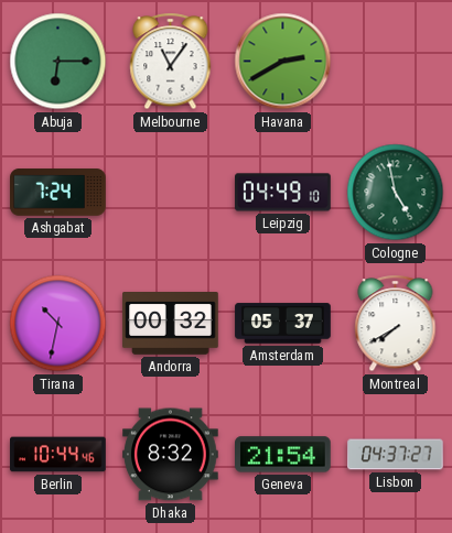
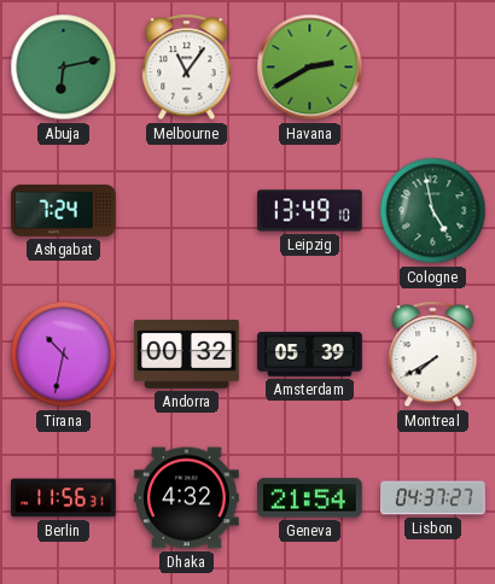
Abuja: 6:15 -> 6:13
Leipzig: 04:49 -> 13:49
Amsterdam: 05:37 -> 05:39
Berlin: 10:44 -> 11:56
Dhaka: 8:32 -> 4:32
